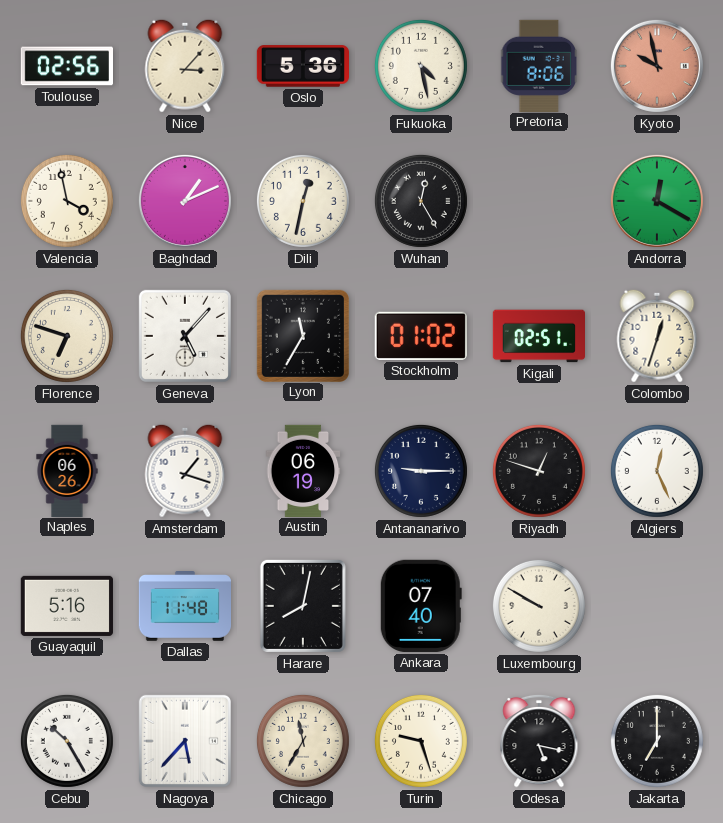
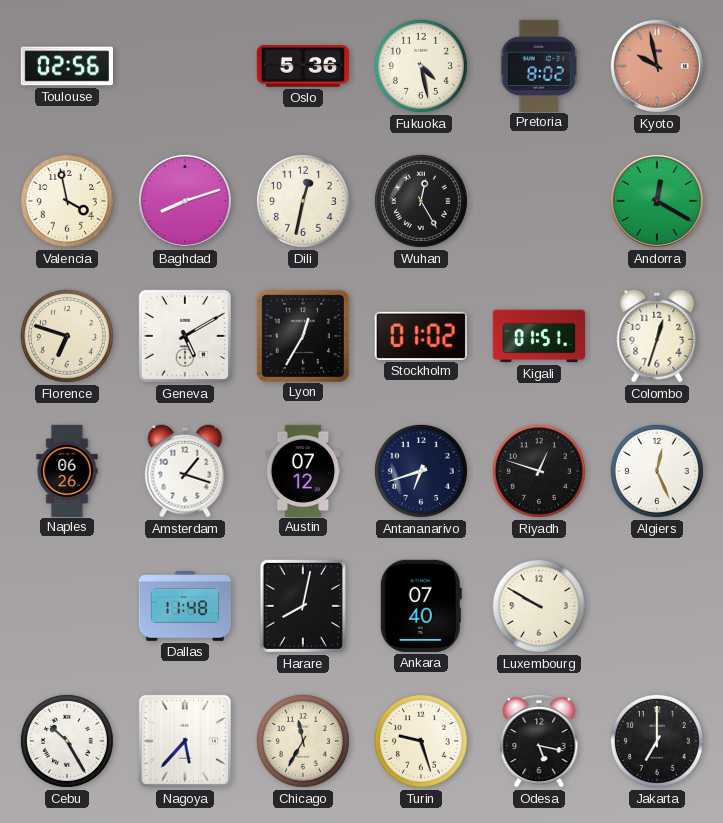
Nice: 3:07 -> none
Pretoria: 8:06 -> 8:02
Baghdad: 1:11 -> 8:12
Geneva: 5:07 -> 5:10
Lyon: 11:35 -> 12:35
Kigali: 02:51 -> 01:51
Austin: 06:19 -> 07:12
Antananarivo: 9:15 -> 6:42
Guayaquil: 5:16 -> none
